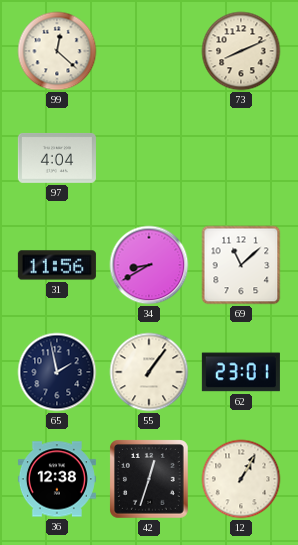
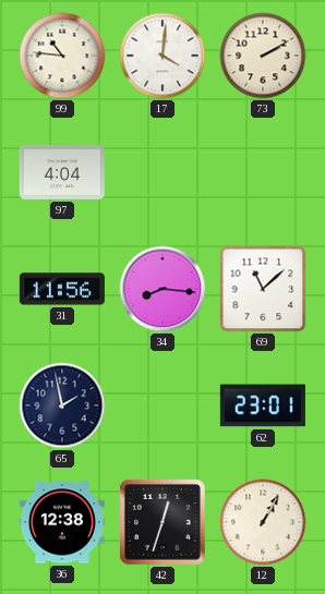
99: 12:22 -> 10:46
17: none -> 4:01
73: 8:11 -> 2:10
34: 8:40 -> 8:16
55: 1:06 -> none
